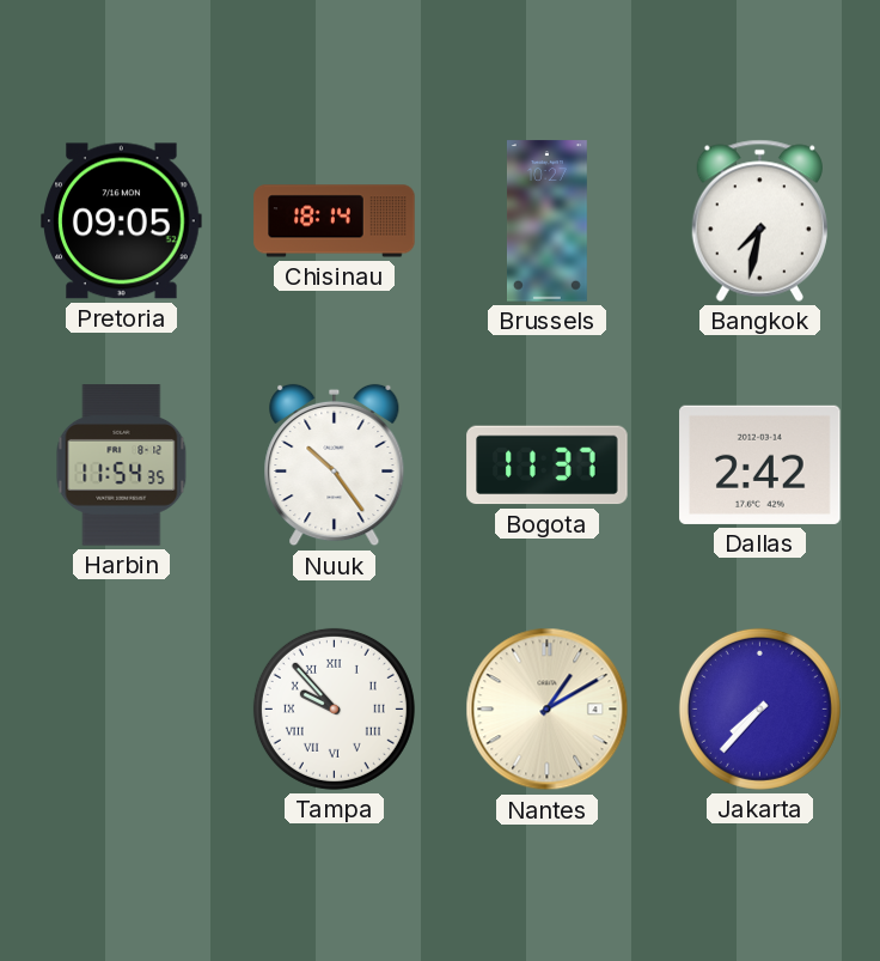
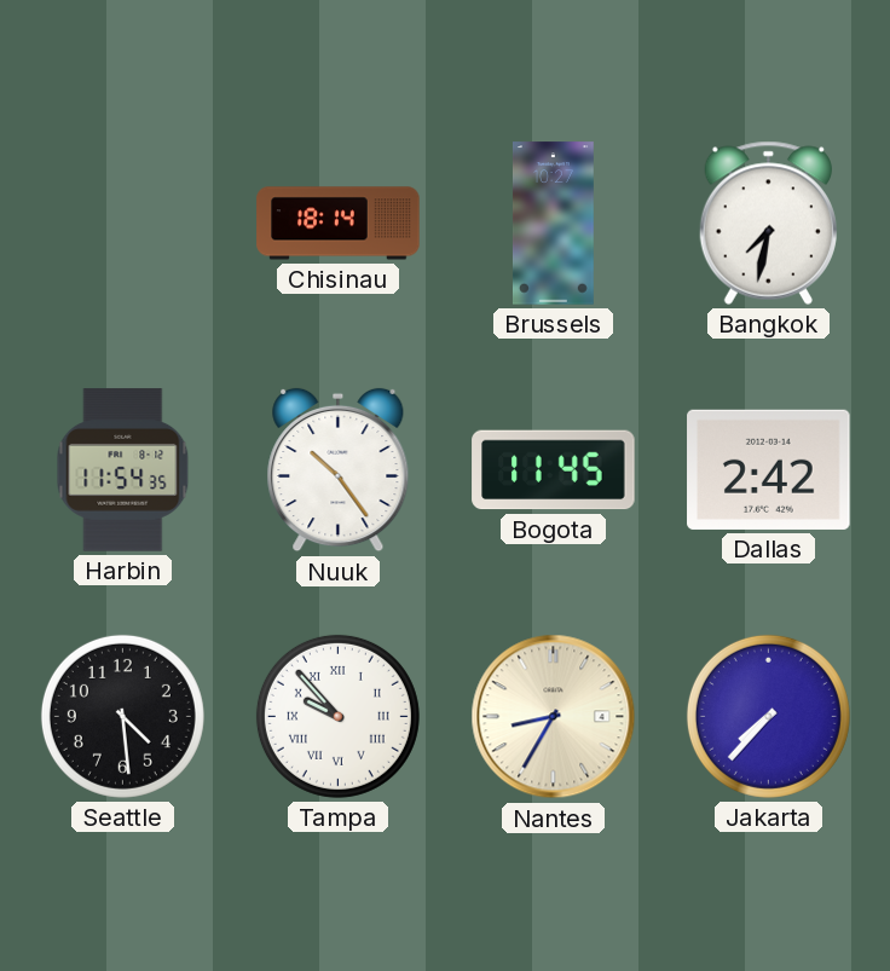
Pretoria: 09:05 -> none
Bogota: 11:37 -> 11:45
Seattle: none -> 4:29
Nantes: 1:10 -> 8:35
